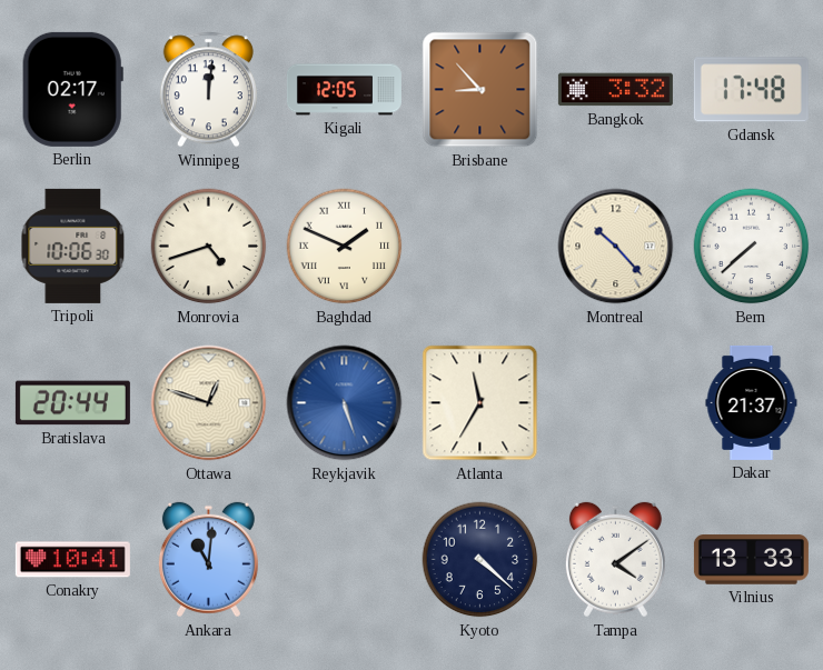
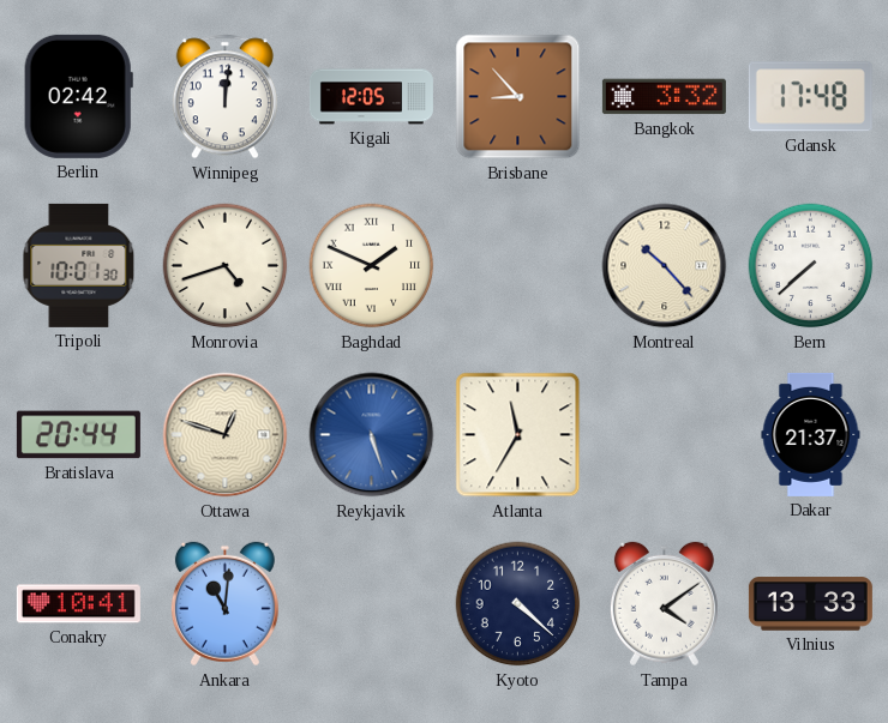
Berlin: 02:17 -> 02:42
Tripoli: 10:06 -> 10:01
